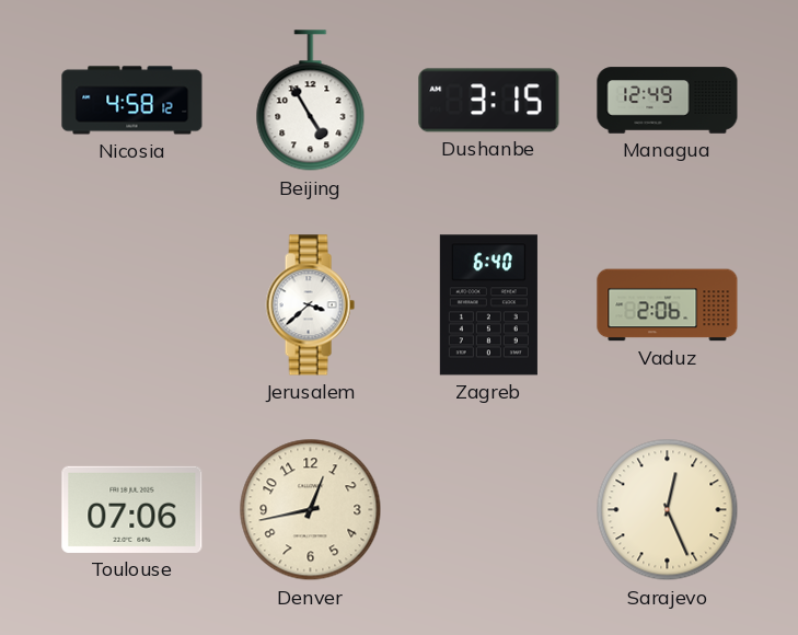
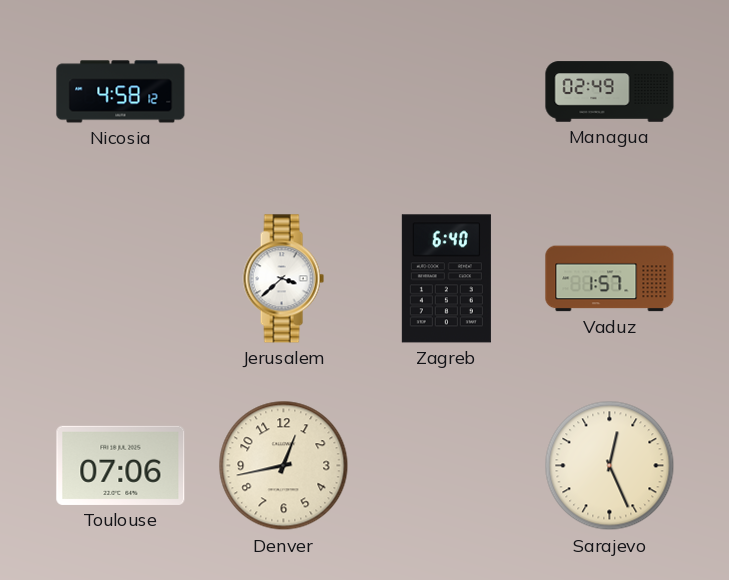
Beijing: 4:55 -> none
Dushanbe: 3:15 -> none
Managua: 12:49 -> 02:49
Vaduz: 2:06 -> 1:57
